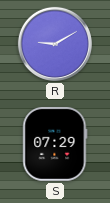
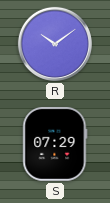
R: 9:10 -> 10:09
